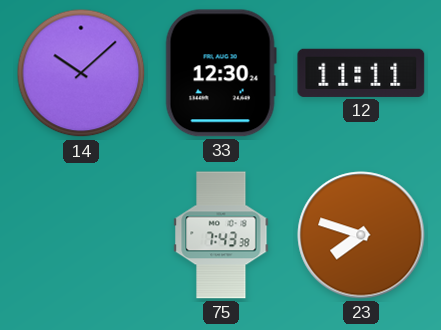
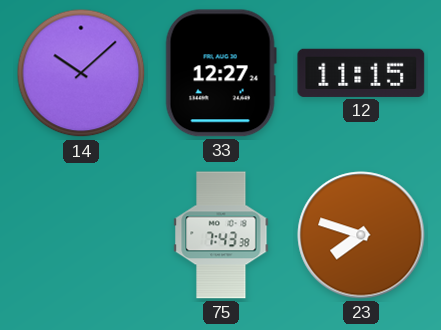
33: 12:30 -> 12:27
12: 11:11 -> 11:15
